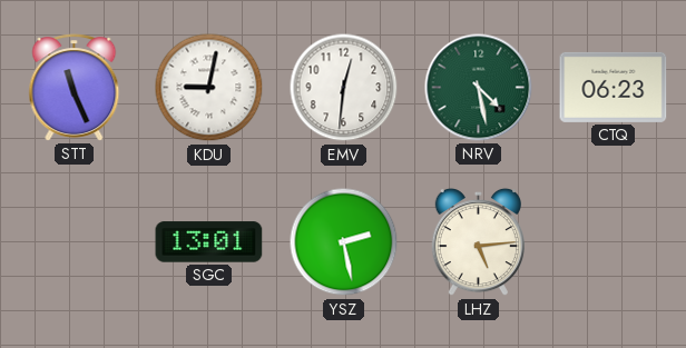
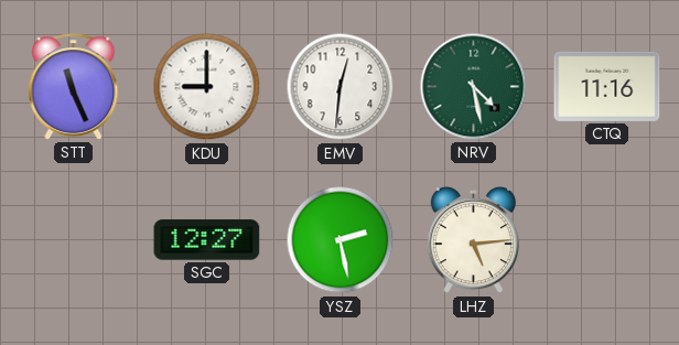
KDU: 9:02 -> 9:00
CTQ: 06:23 -> 11:16
SGC: 13:01 -> 12:27
